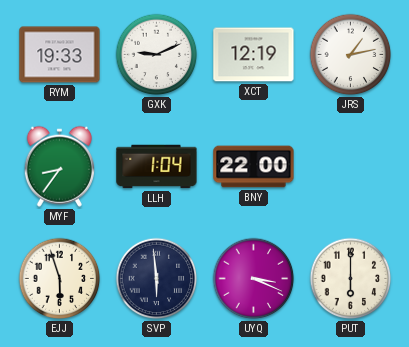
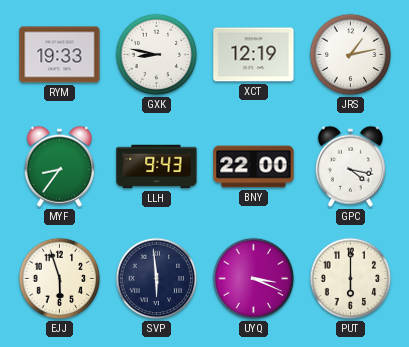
GXK: 9:11 -> 8:47
LLH: 1:04 -> 9:43
GPC: none -> 4:17
